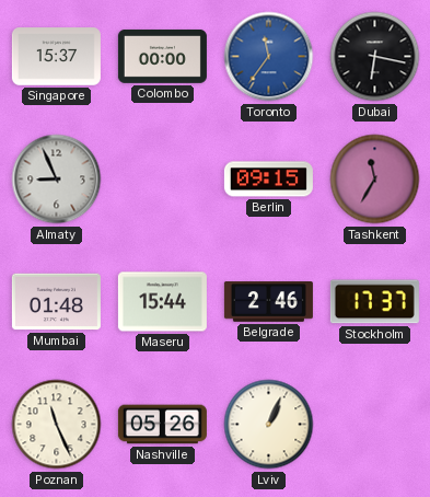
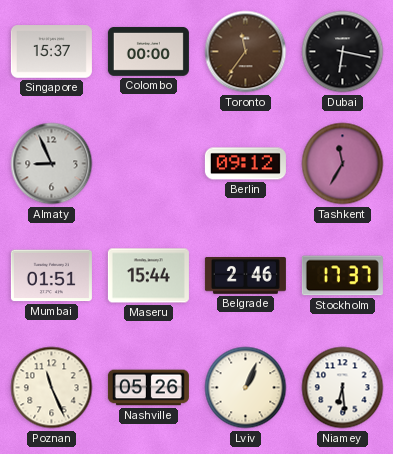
Toronto dial: blue -> brown
Berlin: 09:15 -> 09:12
Mumbai: 01:48 -> 01:51
Niamey: none -> 6:29
